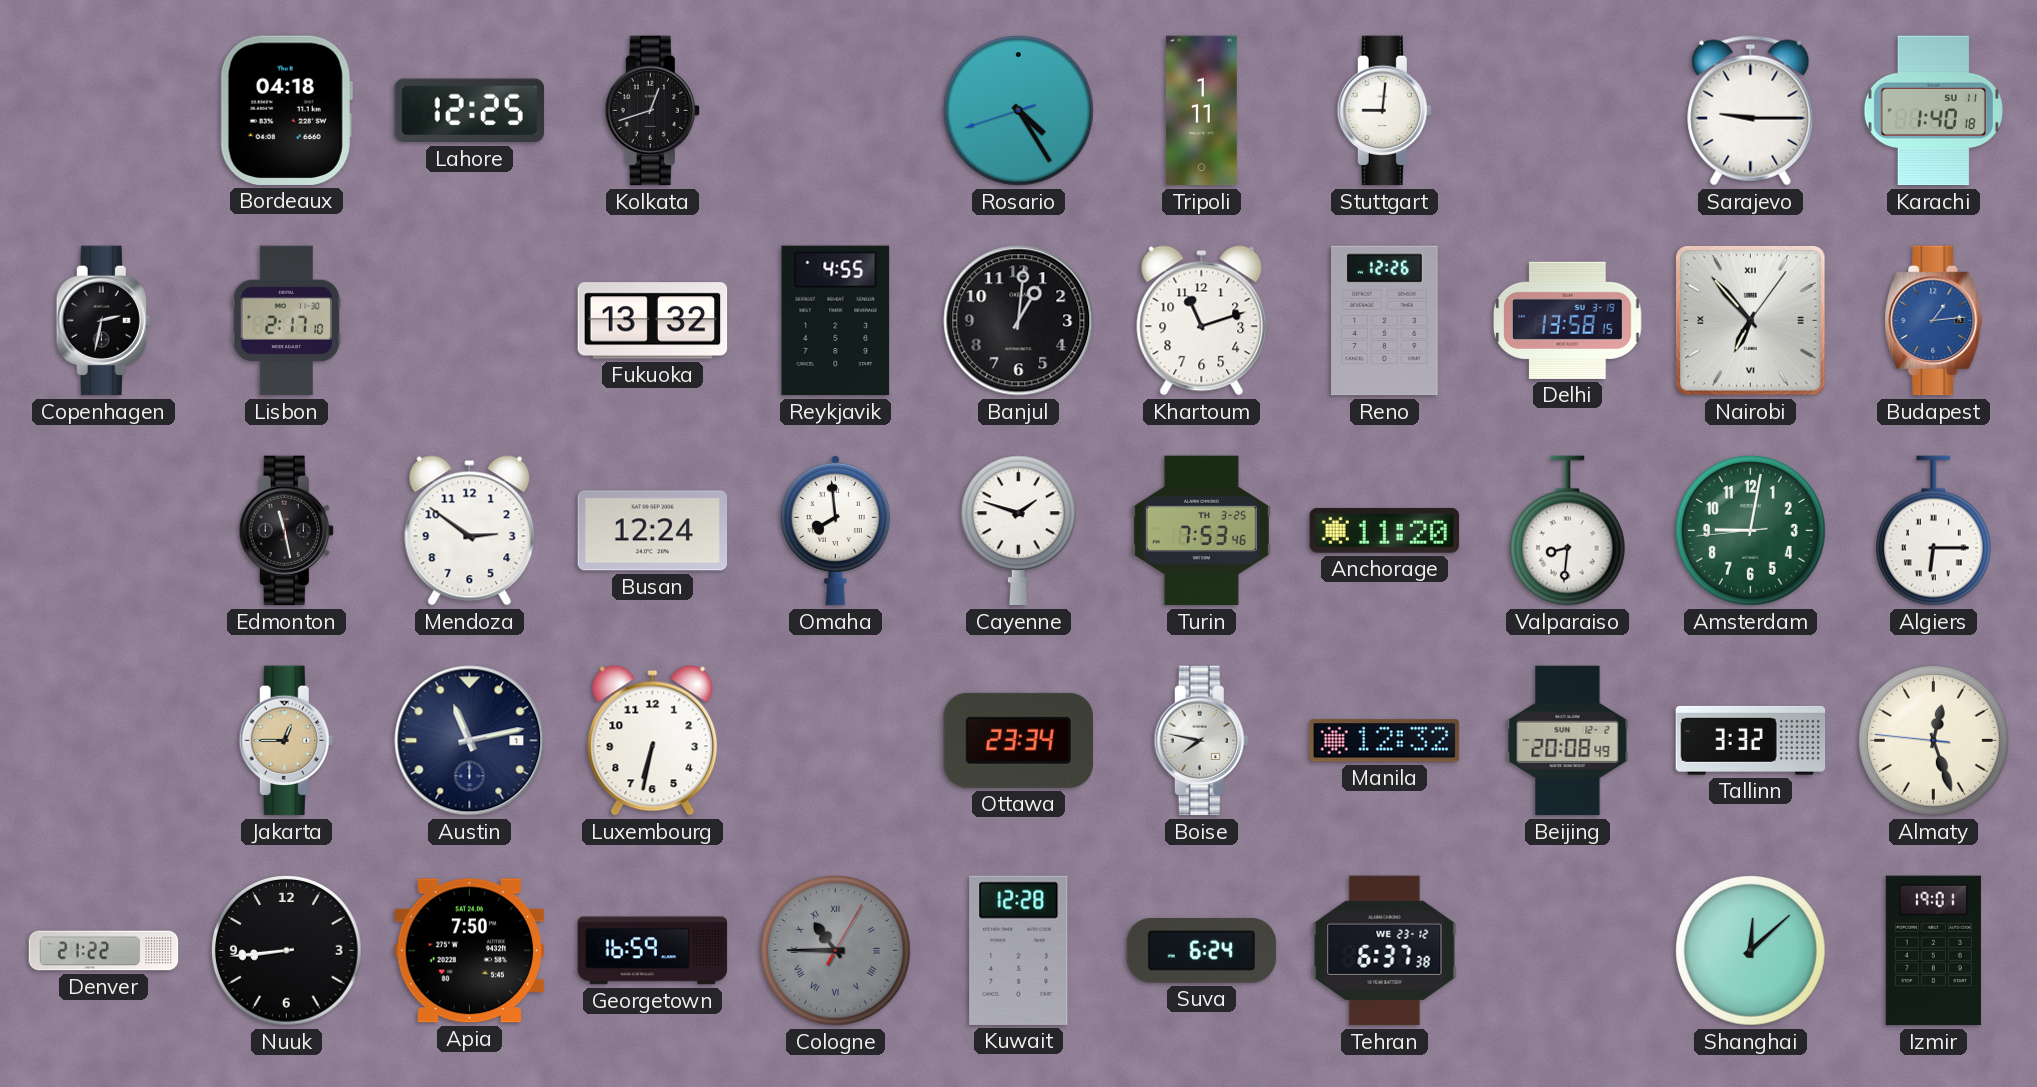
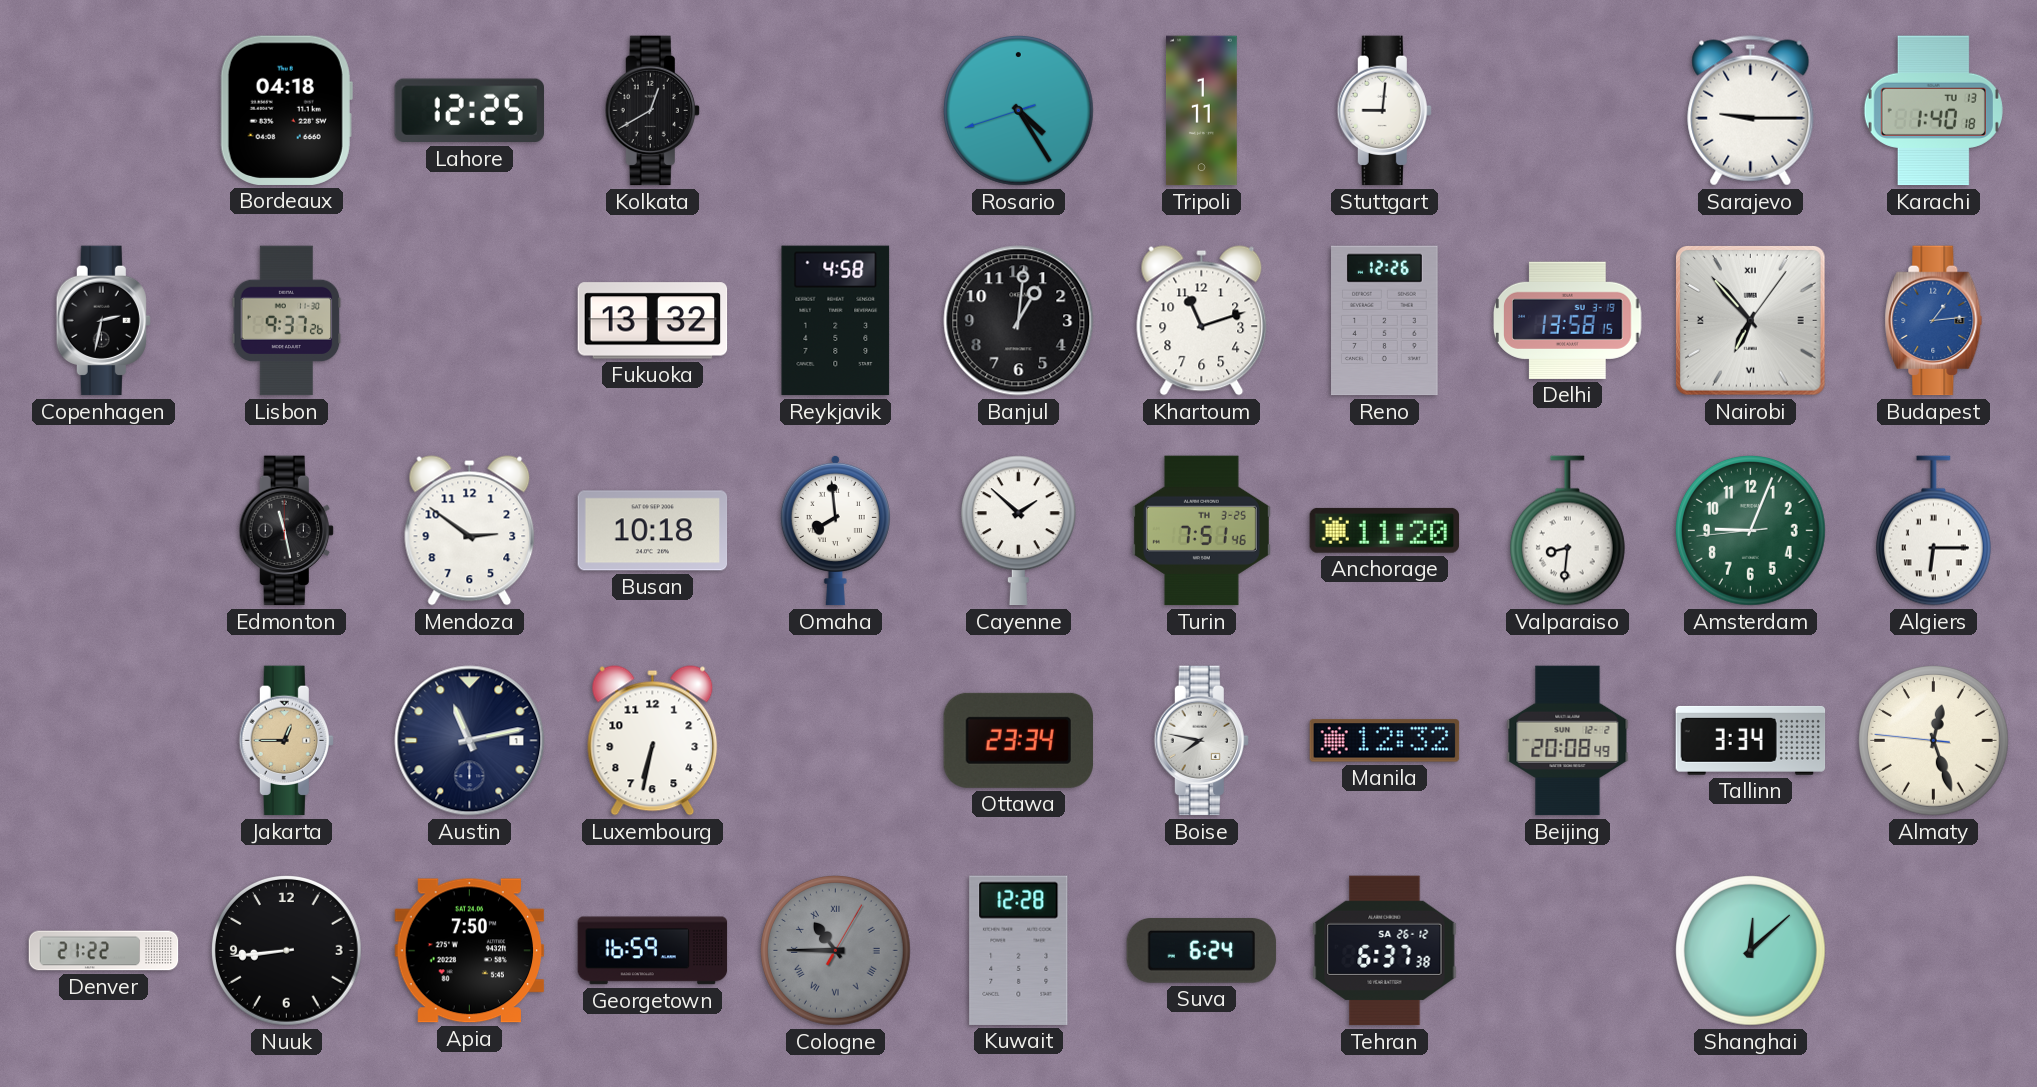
Kolkata: 12:42 -> 12:40
Karachi date: SU 11 -> TU 13
Lisbon: 2:17 -> 9:37
Reykjavik: 4:55 -> 4:58
Busan: 12:24 -> 10:18
Cayenne: 1:48 -> 1:52
Turin: 7:53 -> 7:51
Amsterdam: 9:01 -> 9:03
Tallinn: 3:32 -> 3:34
Tehran date: WE 23-12 -> SA 26-12
Izmir: 19:01 -> none
